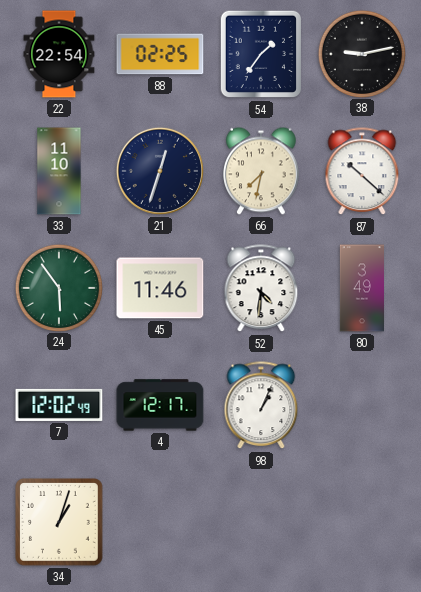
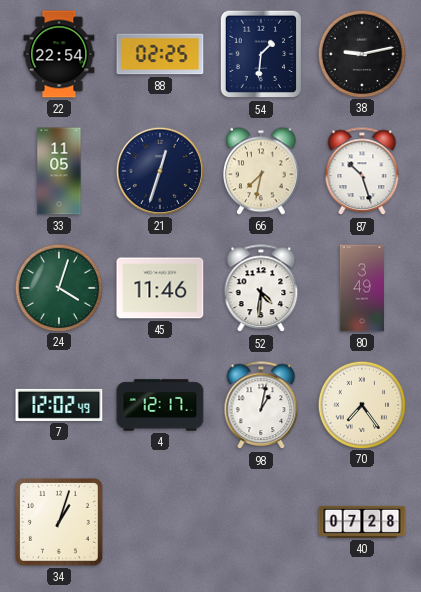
54: 1:36 -> 1:31
33: 11:10 -> 11:05
87: 10:22 -> 10:27
24: 5:54 -> 4:03
98: 1:04 -> 1:02
70: none -> 7:24
40: none -> 07:28
